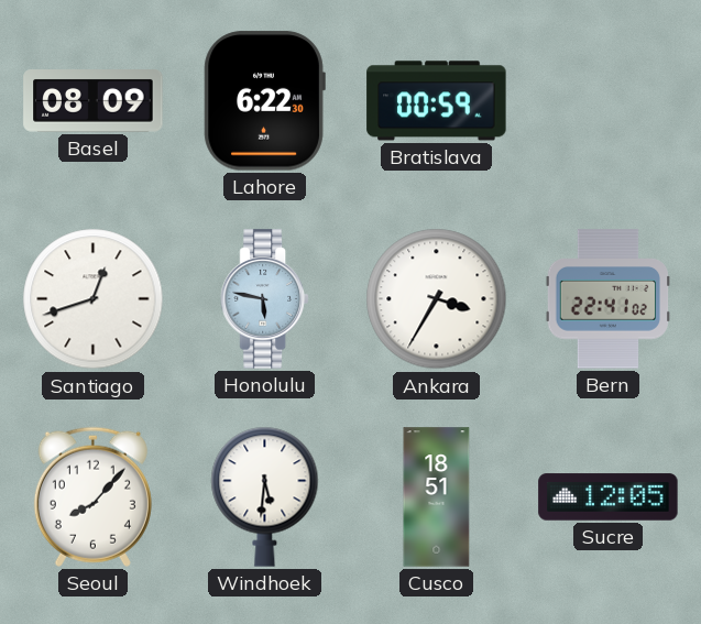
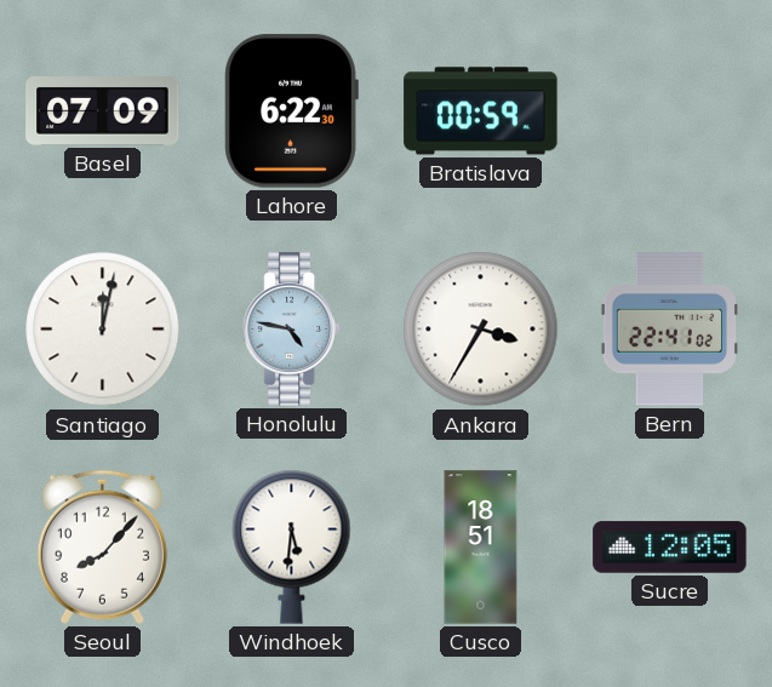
Basel: 08:09 -> 07:09
Santiago: 12:42 -> 12:02
Honolulu: 5:47 -> 4:47
